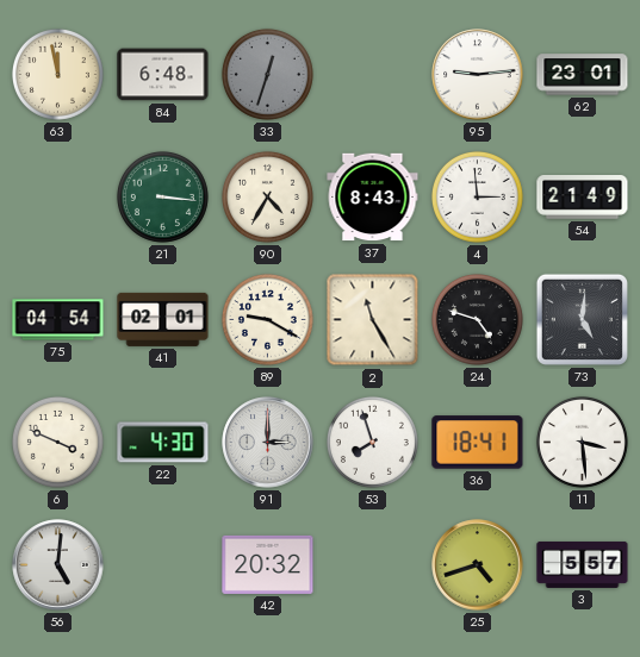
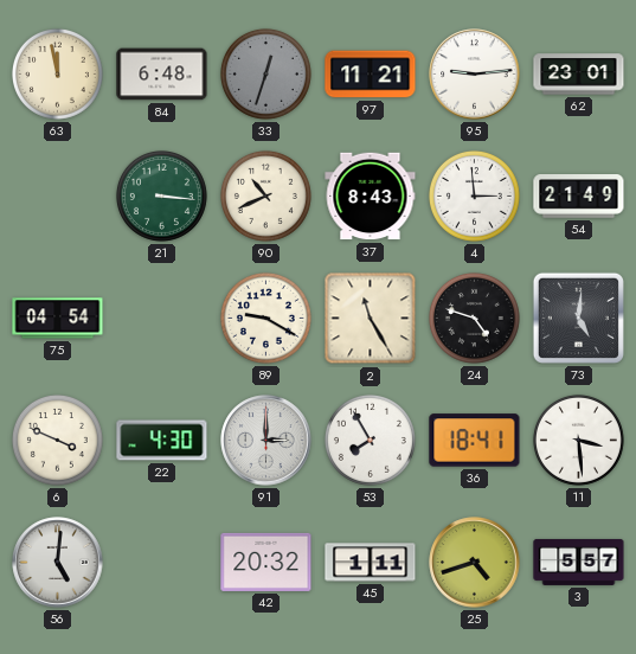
97: none -> 11:21
90: 4:35 -> 10:41
41: 02:01 -> none
53: 7:57 -> 7:55
45: none -> 1:11
